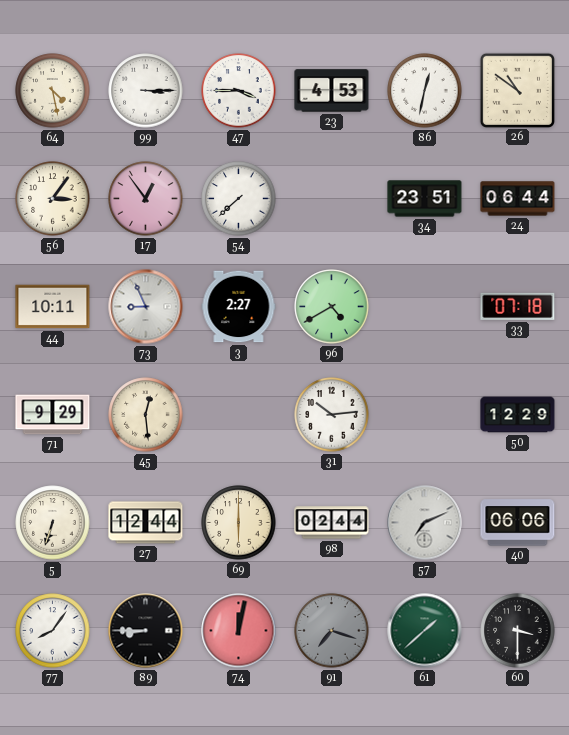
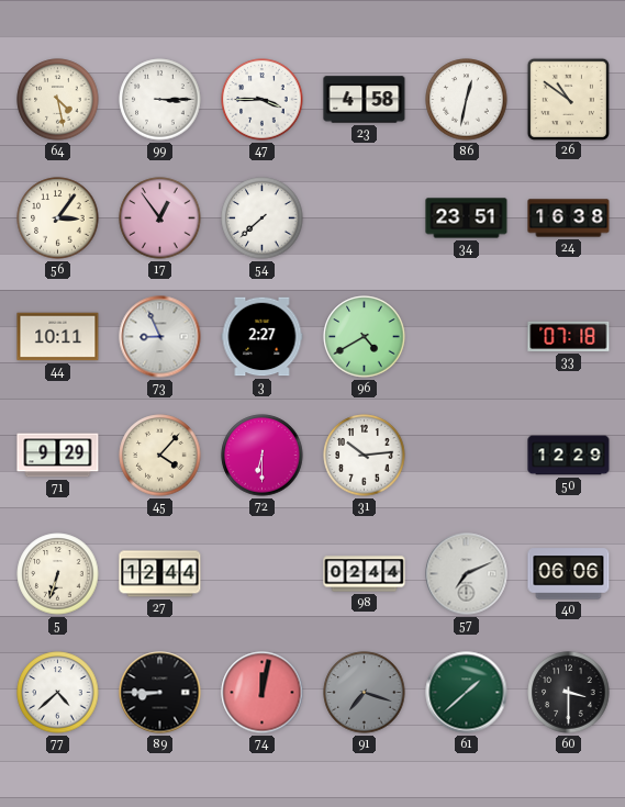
23: 4:53 -> 4:58
24: 06:44 -> 16:38
45: 12:29 -> 4:07
72: none -> 6:30
69: 6:00 -> none
77: 8:06 -> 4:38
